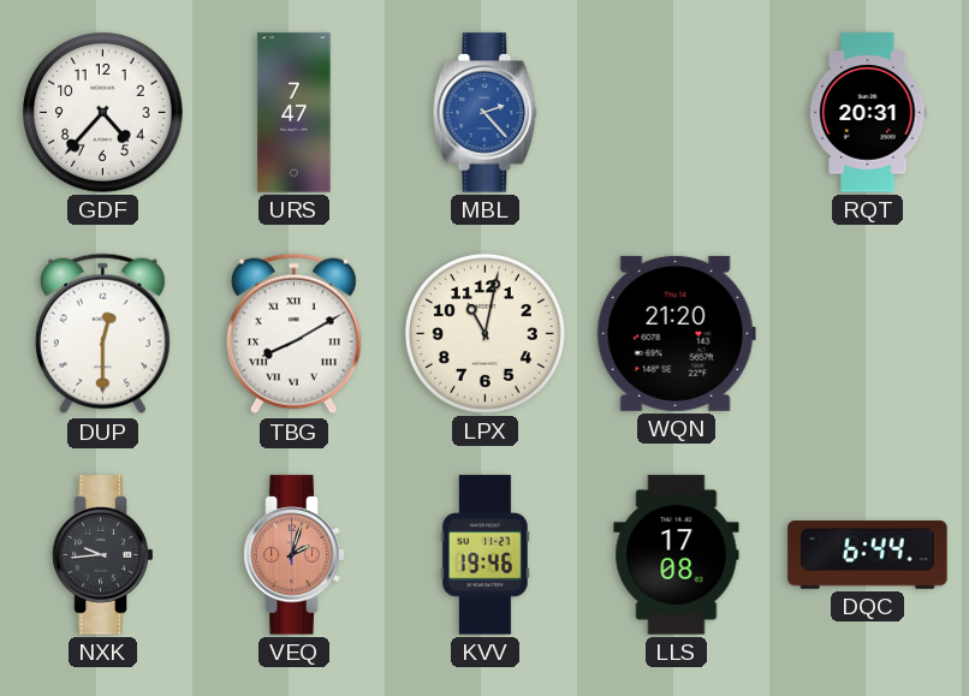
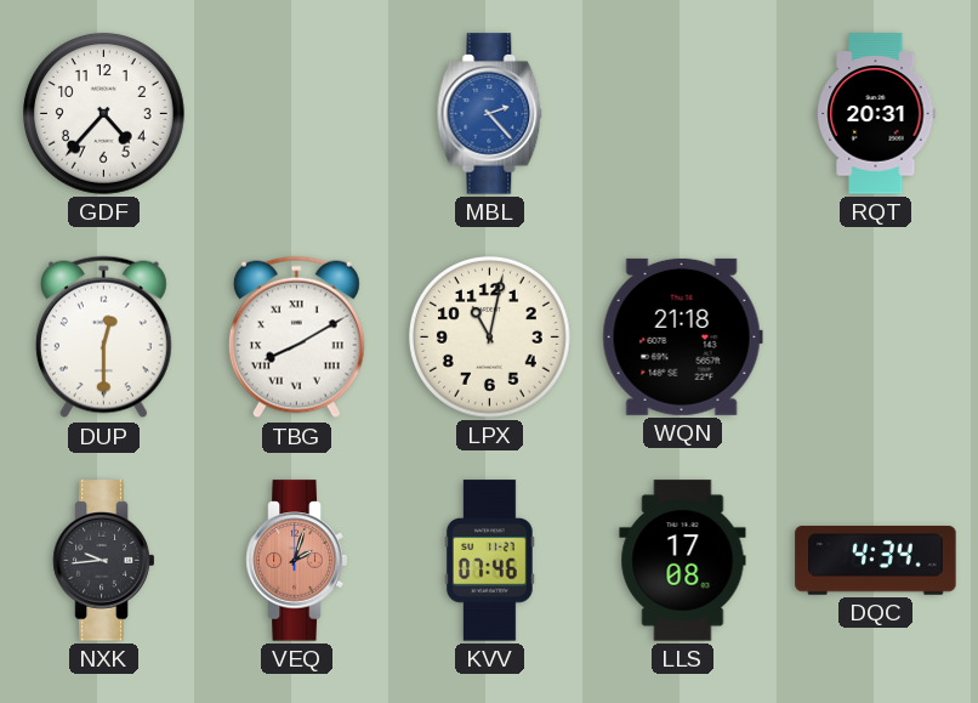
URS: 7:47 -> none
WQN: 21:20 -> 21:18
KVV: 19:46 -> 07:46
DQC: 6:44 -> 4:34
